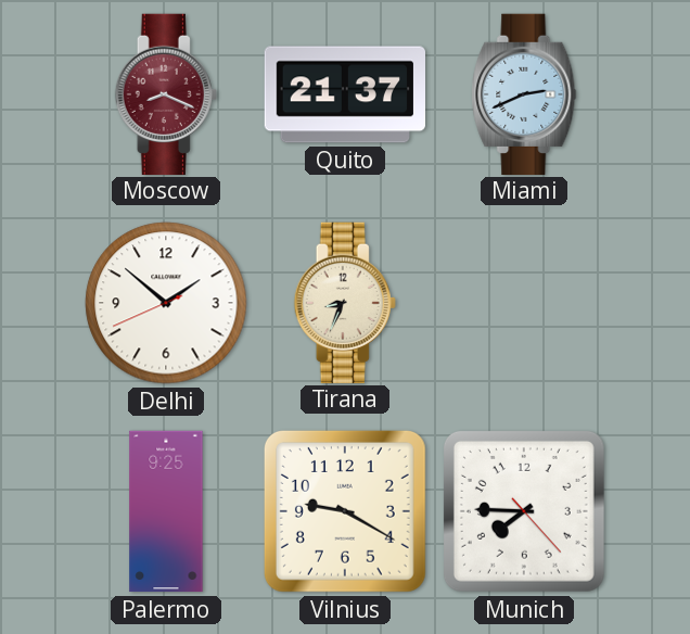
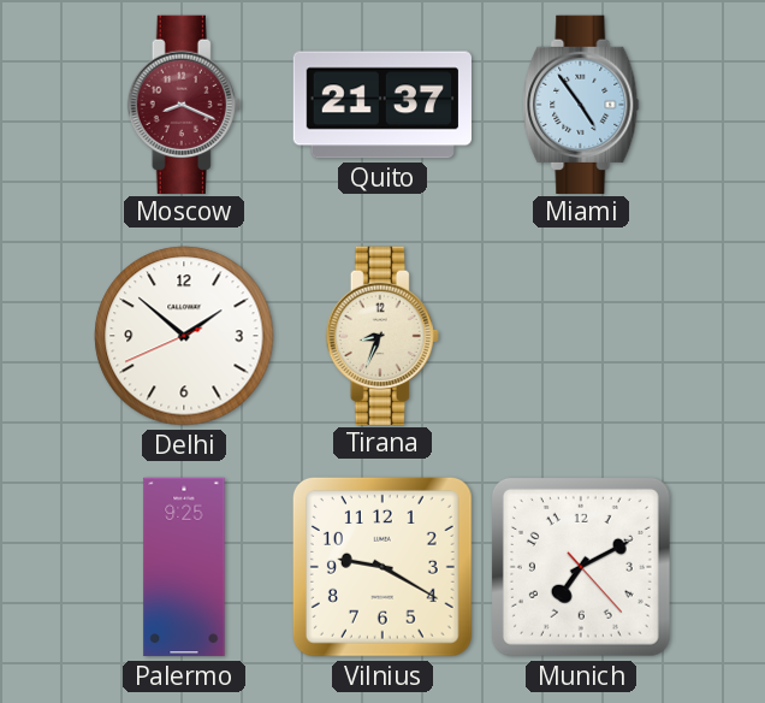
Miami: 2:41 -> 4:54
Munich: 7:45 -> 7:10
